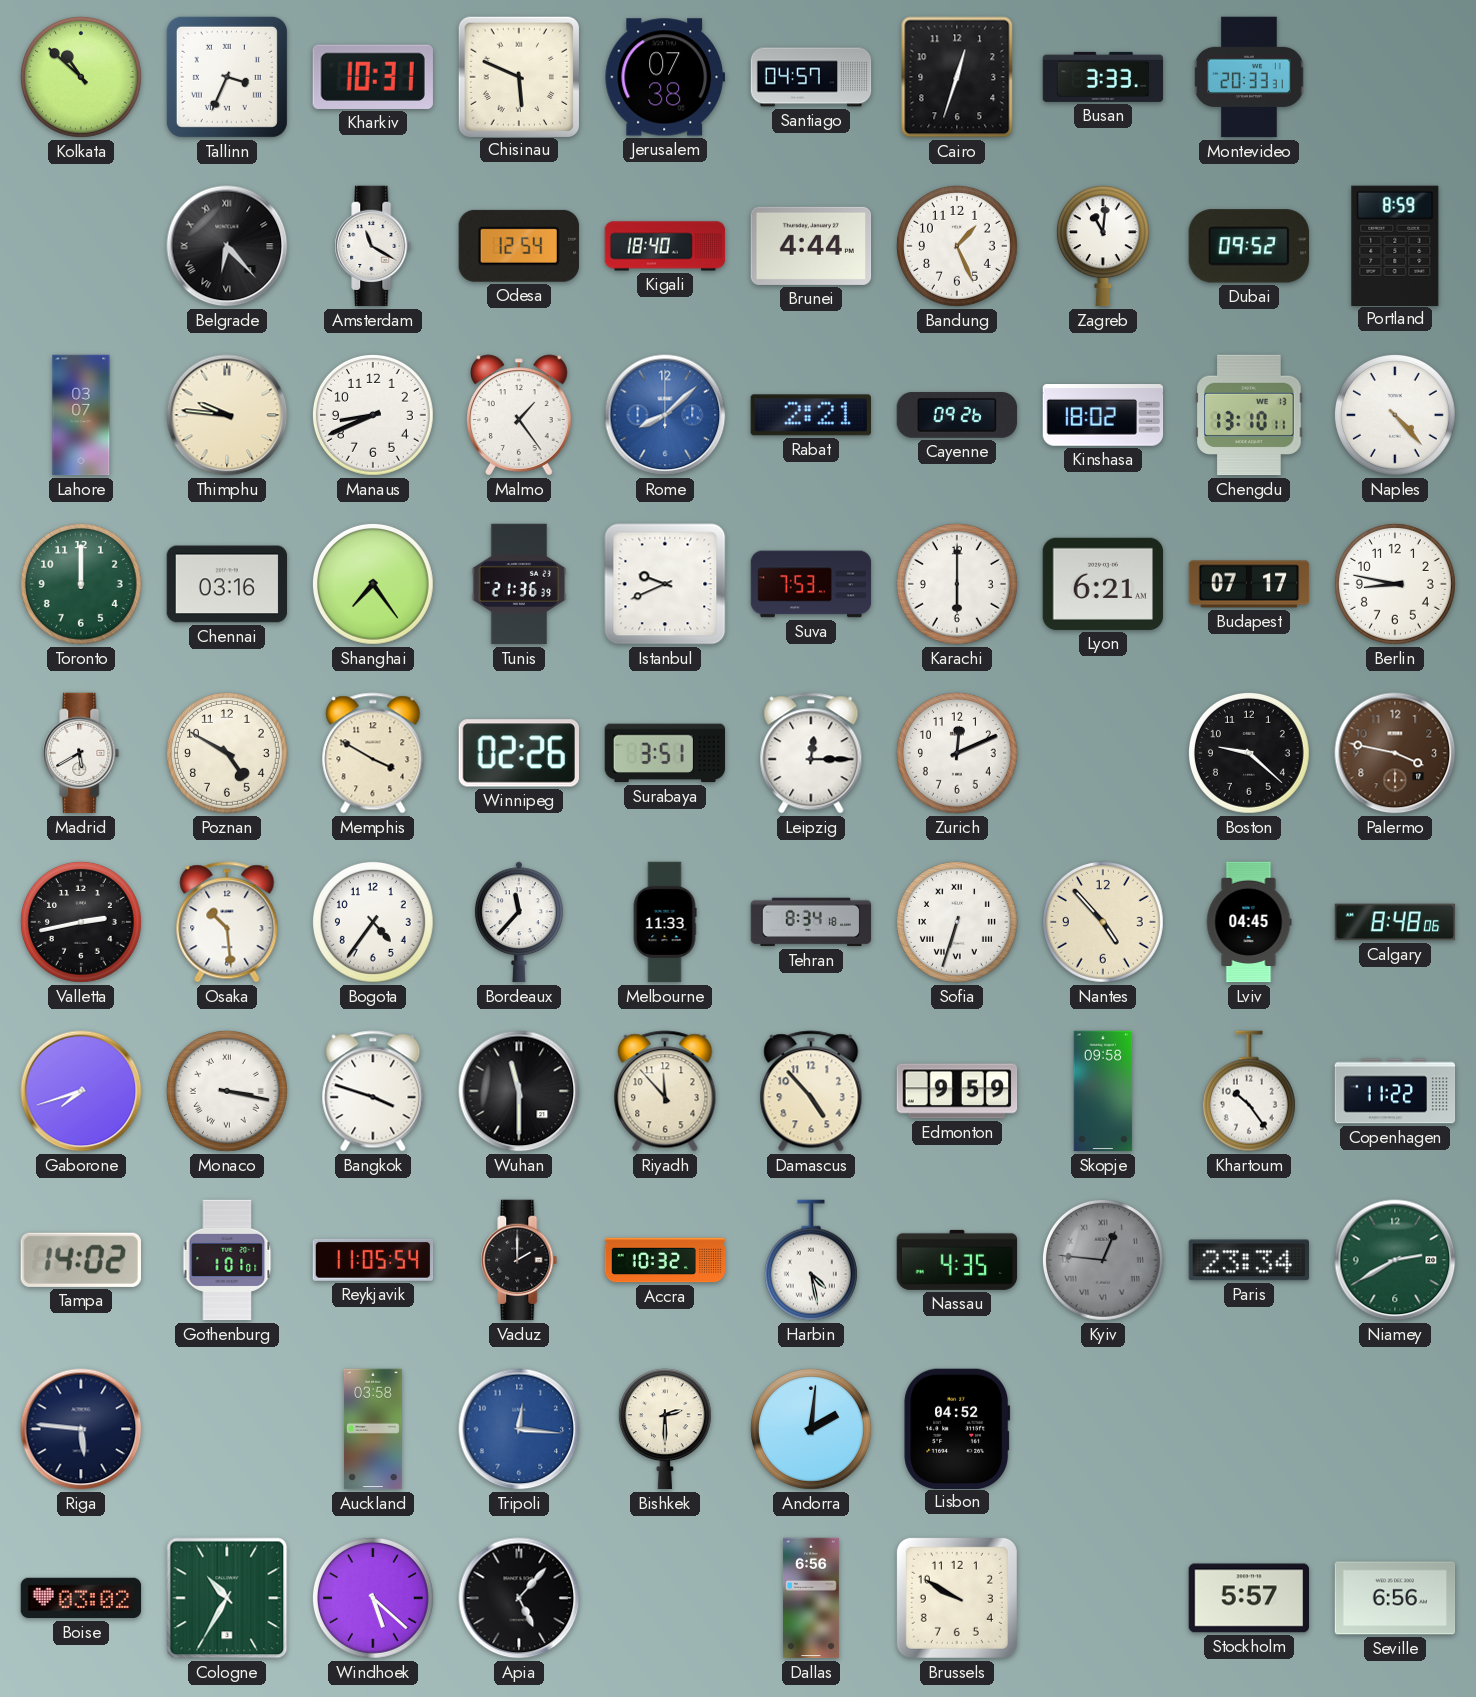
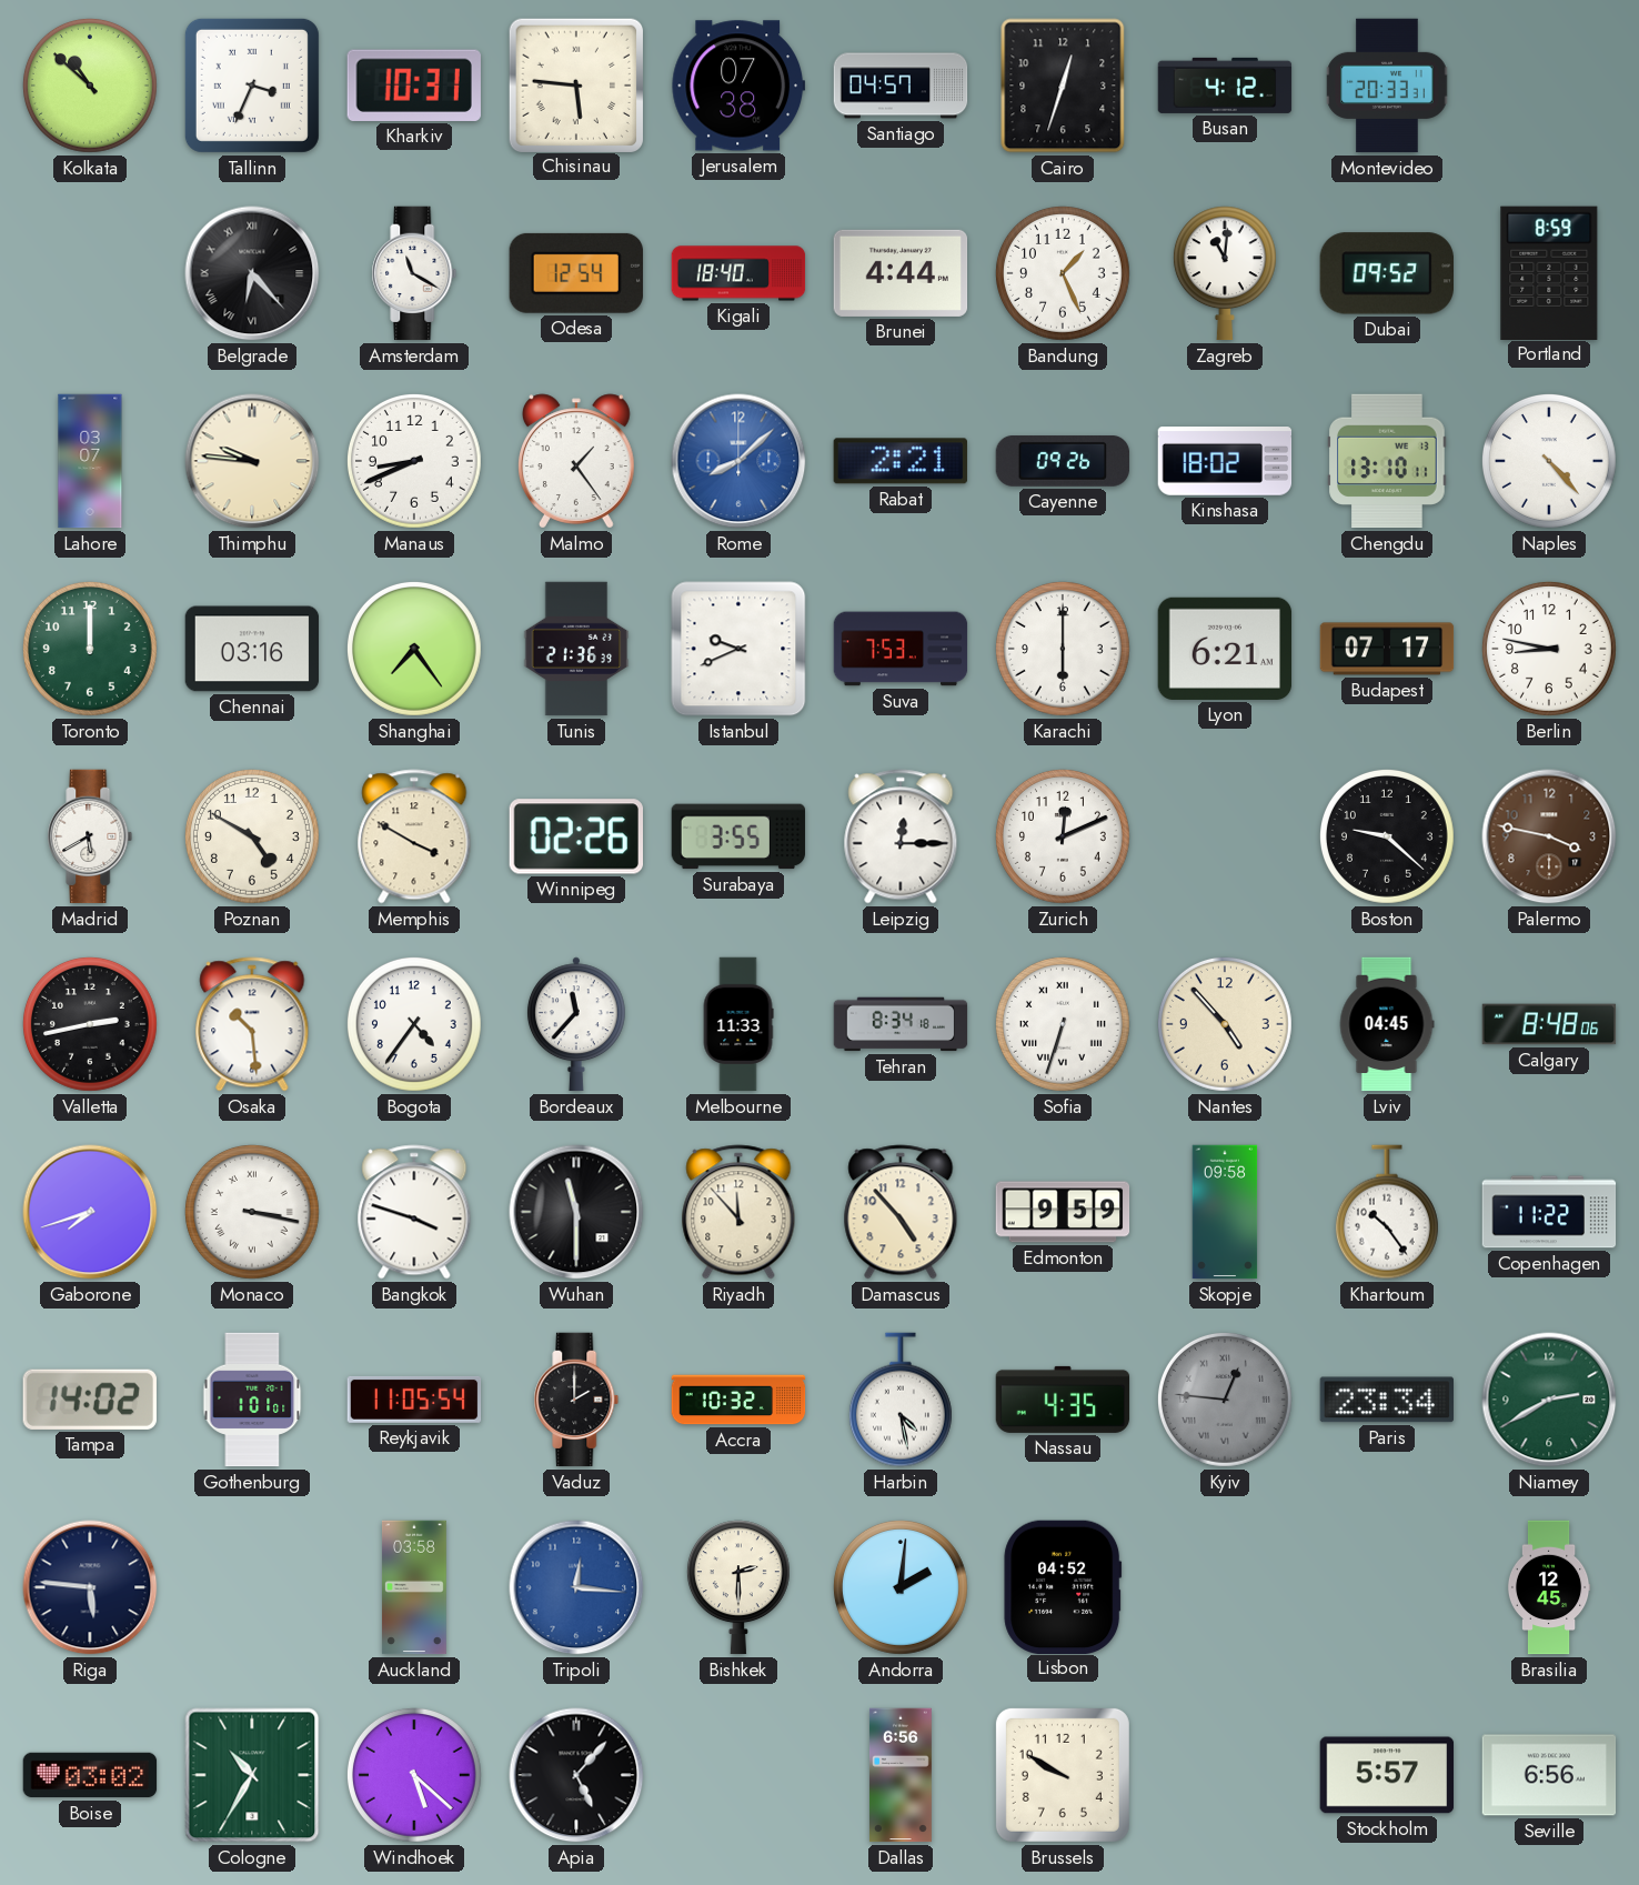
Chisinau: 5:49 -> 5:46
Busan: 3:33 -> 4:12
Surabaya: 3:51 -> 3:55
Brasilia: none -> 12:45
